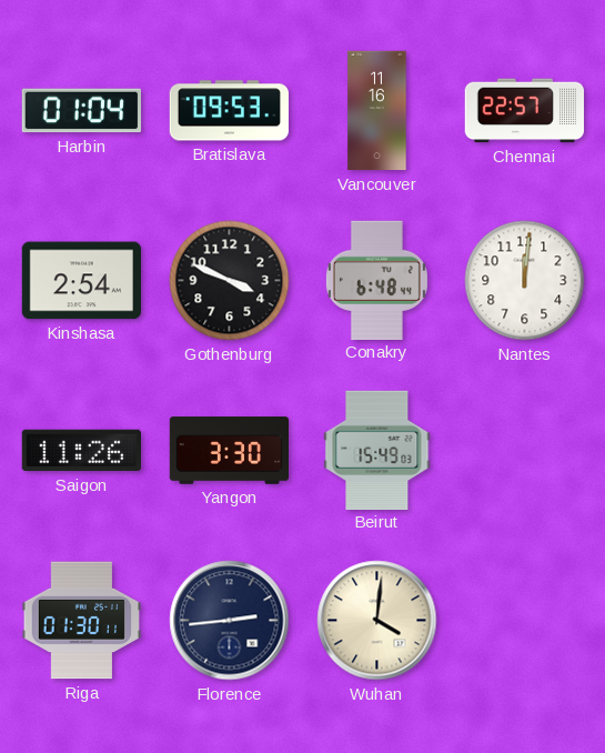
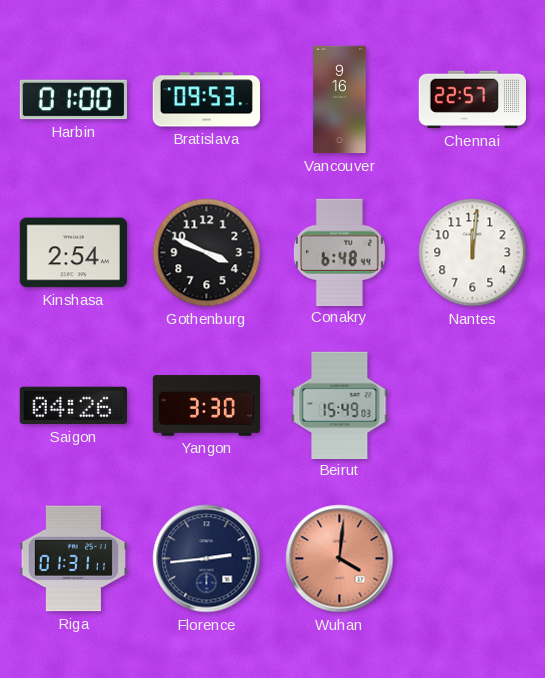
Harbin: 01:04 -> 01:00
Vancouver: 11:16 -> 9:16
Saigon: 11:26 -> 04:26
Riga: 01:30 -> 01:31
Wuhan dial: cream -> salmon
